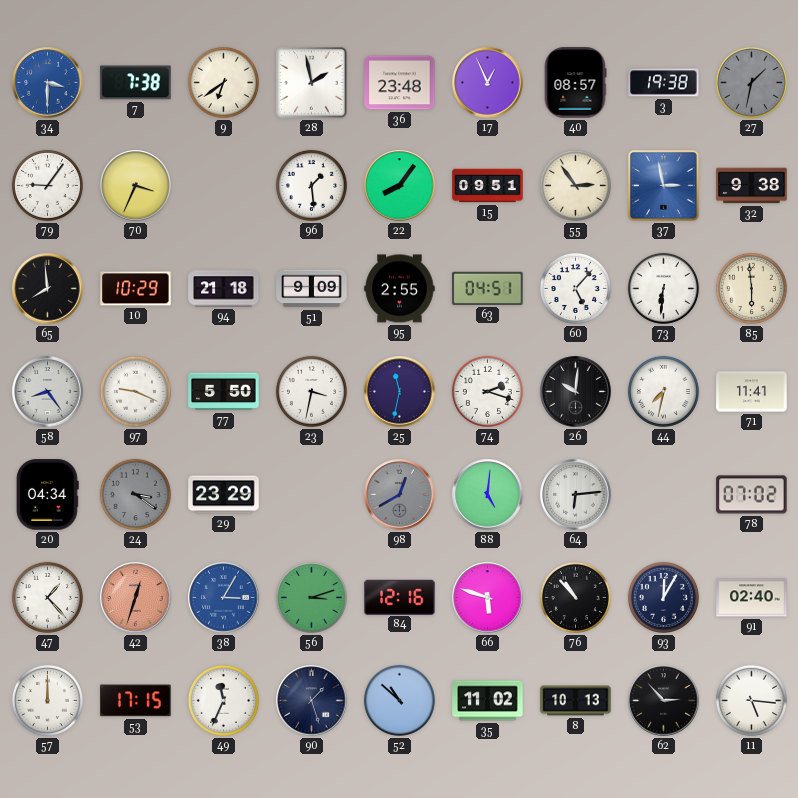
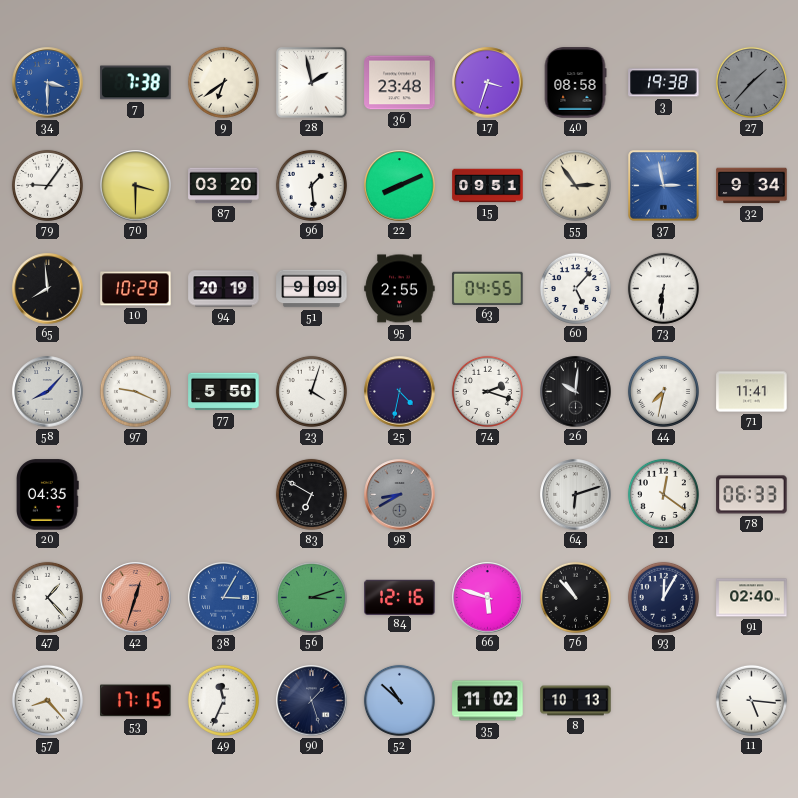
17: 12:56 -> 3:33
40: 08:57 -> 08:58
27: 1:32 -> 1:37
70: 3:34 -> 3:30
87: none -> 03:20
22: 8:06 -> 8:11
32: 9:38 -> 9:34
94: 21:18 -> 20:19
63: 04:51 -> 04:55
85: 5:59 -> none
58: 8:24 -> 8:07
23: 3:32 -> 4:03
25: 11:32 -> 4:32
20: 04:34 -> 04:35
24: 3:21 -> none
29: 23:29 -> none
83: none -> 6:50
98: 12:40 -> 8:40
88: 5:01 -> none
64: 6:14 -> 6:12
21: none -> 12:21
78: 07:02 -> 06:33
57: 12:00 -> 8:23
62: 2:53 -> none
